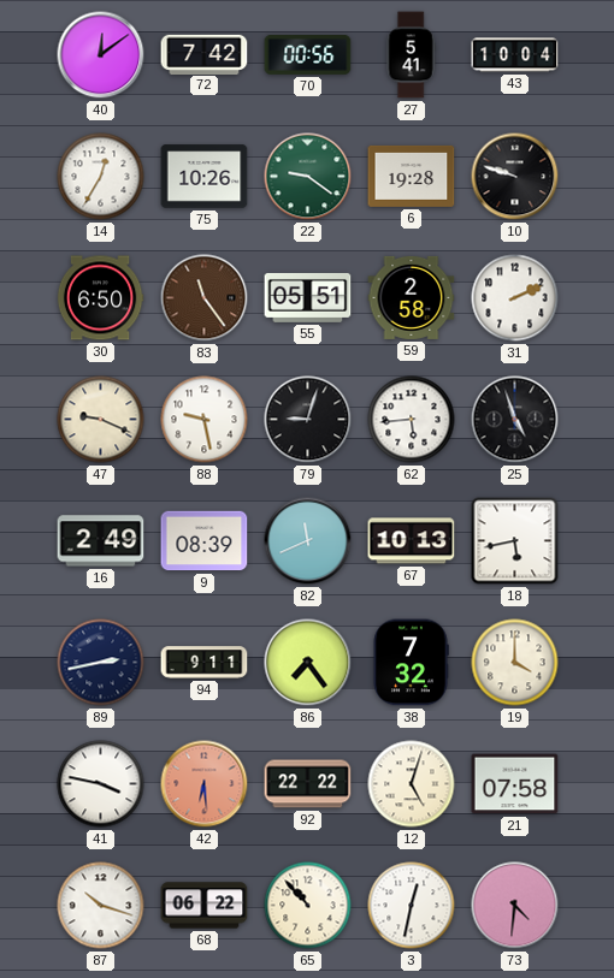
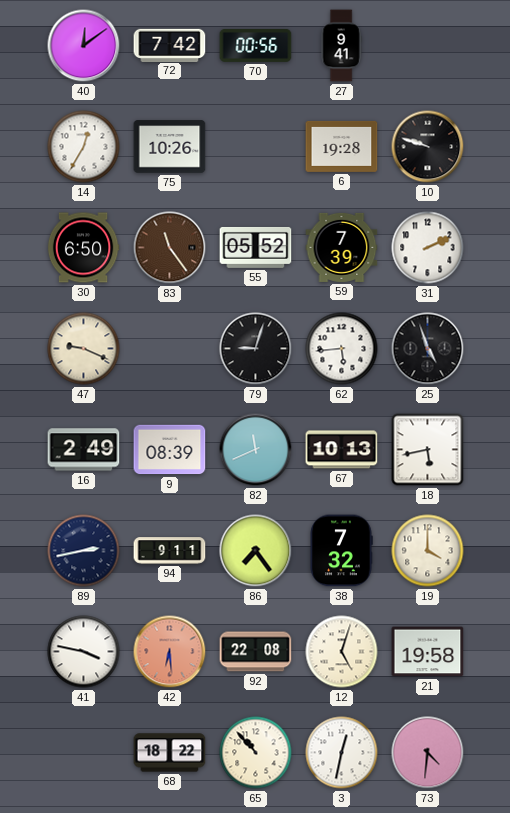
27: 5:41 -> 9:41
43: 10:04 -> none
22: 9:21 -> none
55: 05:51 -> 05:52
59: 2:58 -> 7:39
88: 9:28 -> none
92: 22:22 -> 22:08
21: 07:58 -> 19:58
87: 10:18 -> none
68: 06:22 -> 18:22
